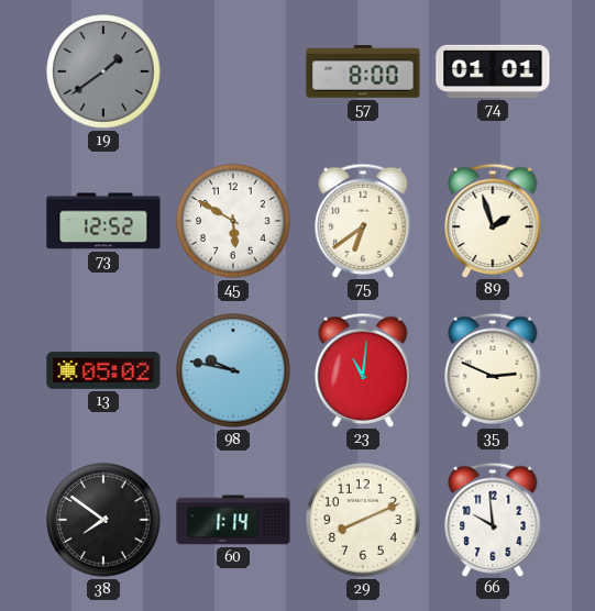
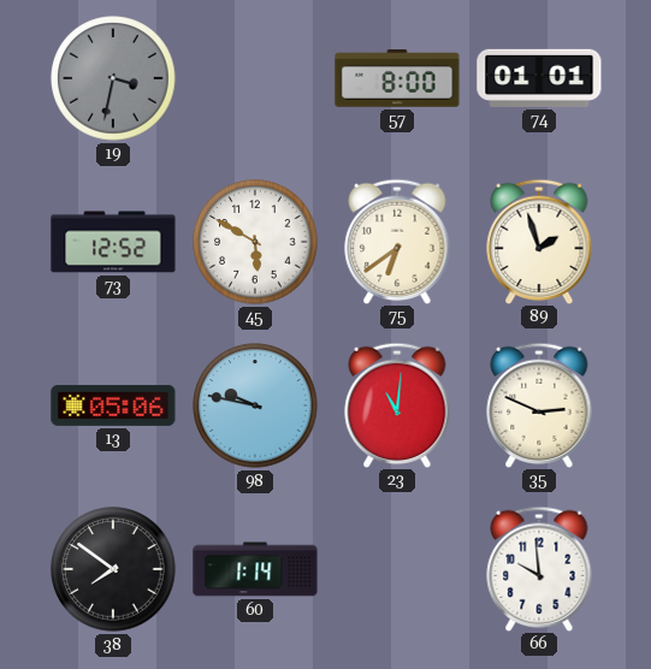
19: 1:39 -> 3:32
13: 05:02 -> 05:06
29: 8:11 -> none
